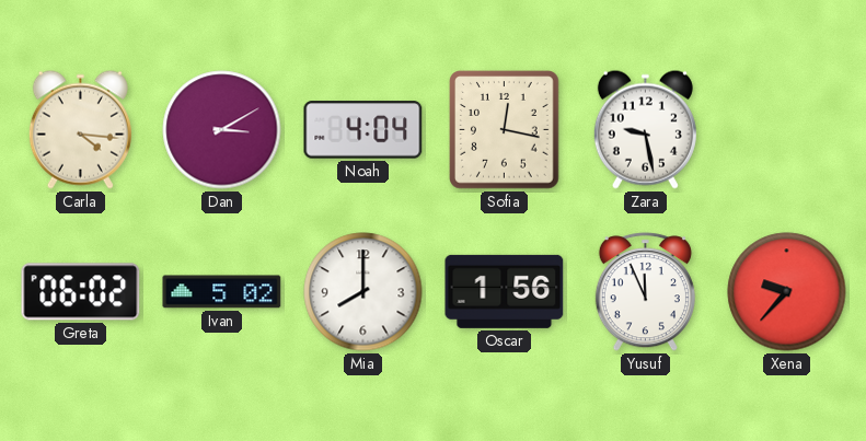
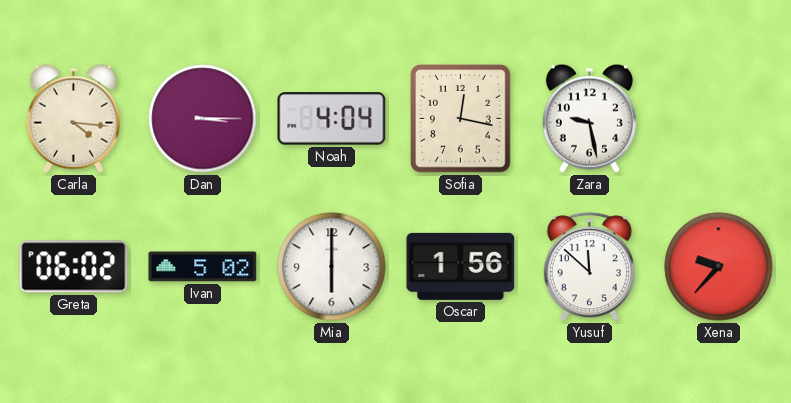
Dan: 3:10 -> 3:15
Mia: 8:00 -> 6:00
Yusuf: 11:56 -> 11:52
